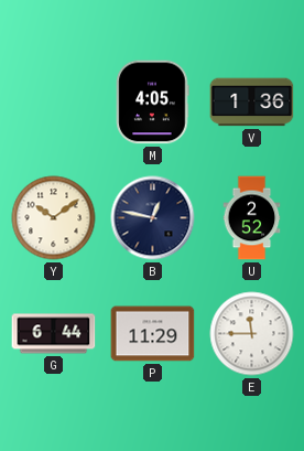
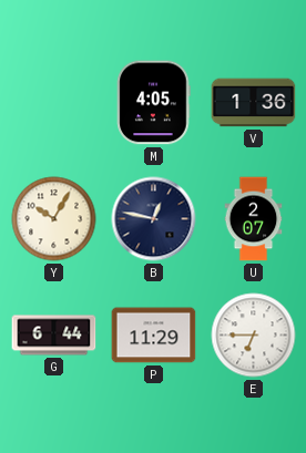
Y: 10:09 -> 10:05
U: 2:52 -> 2:07
E: 11:45 -> 6:45
